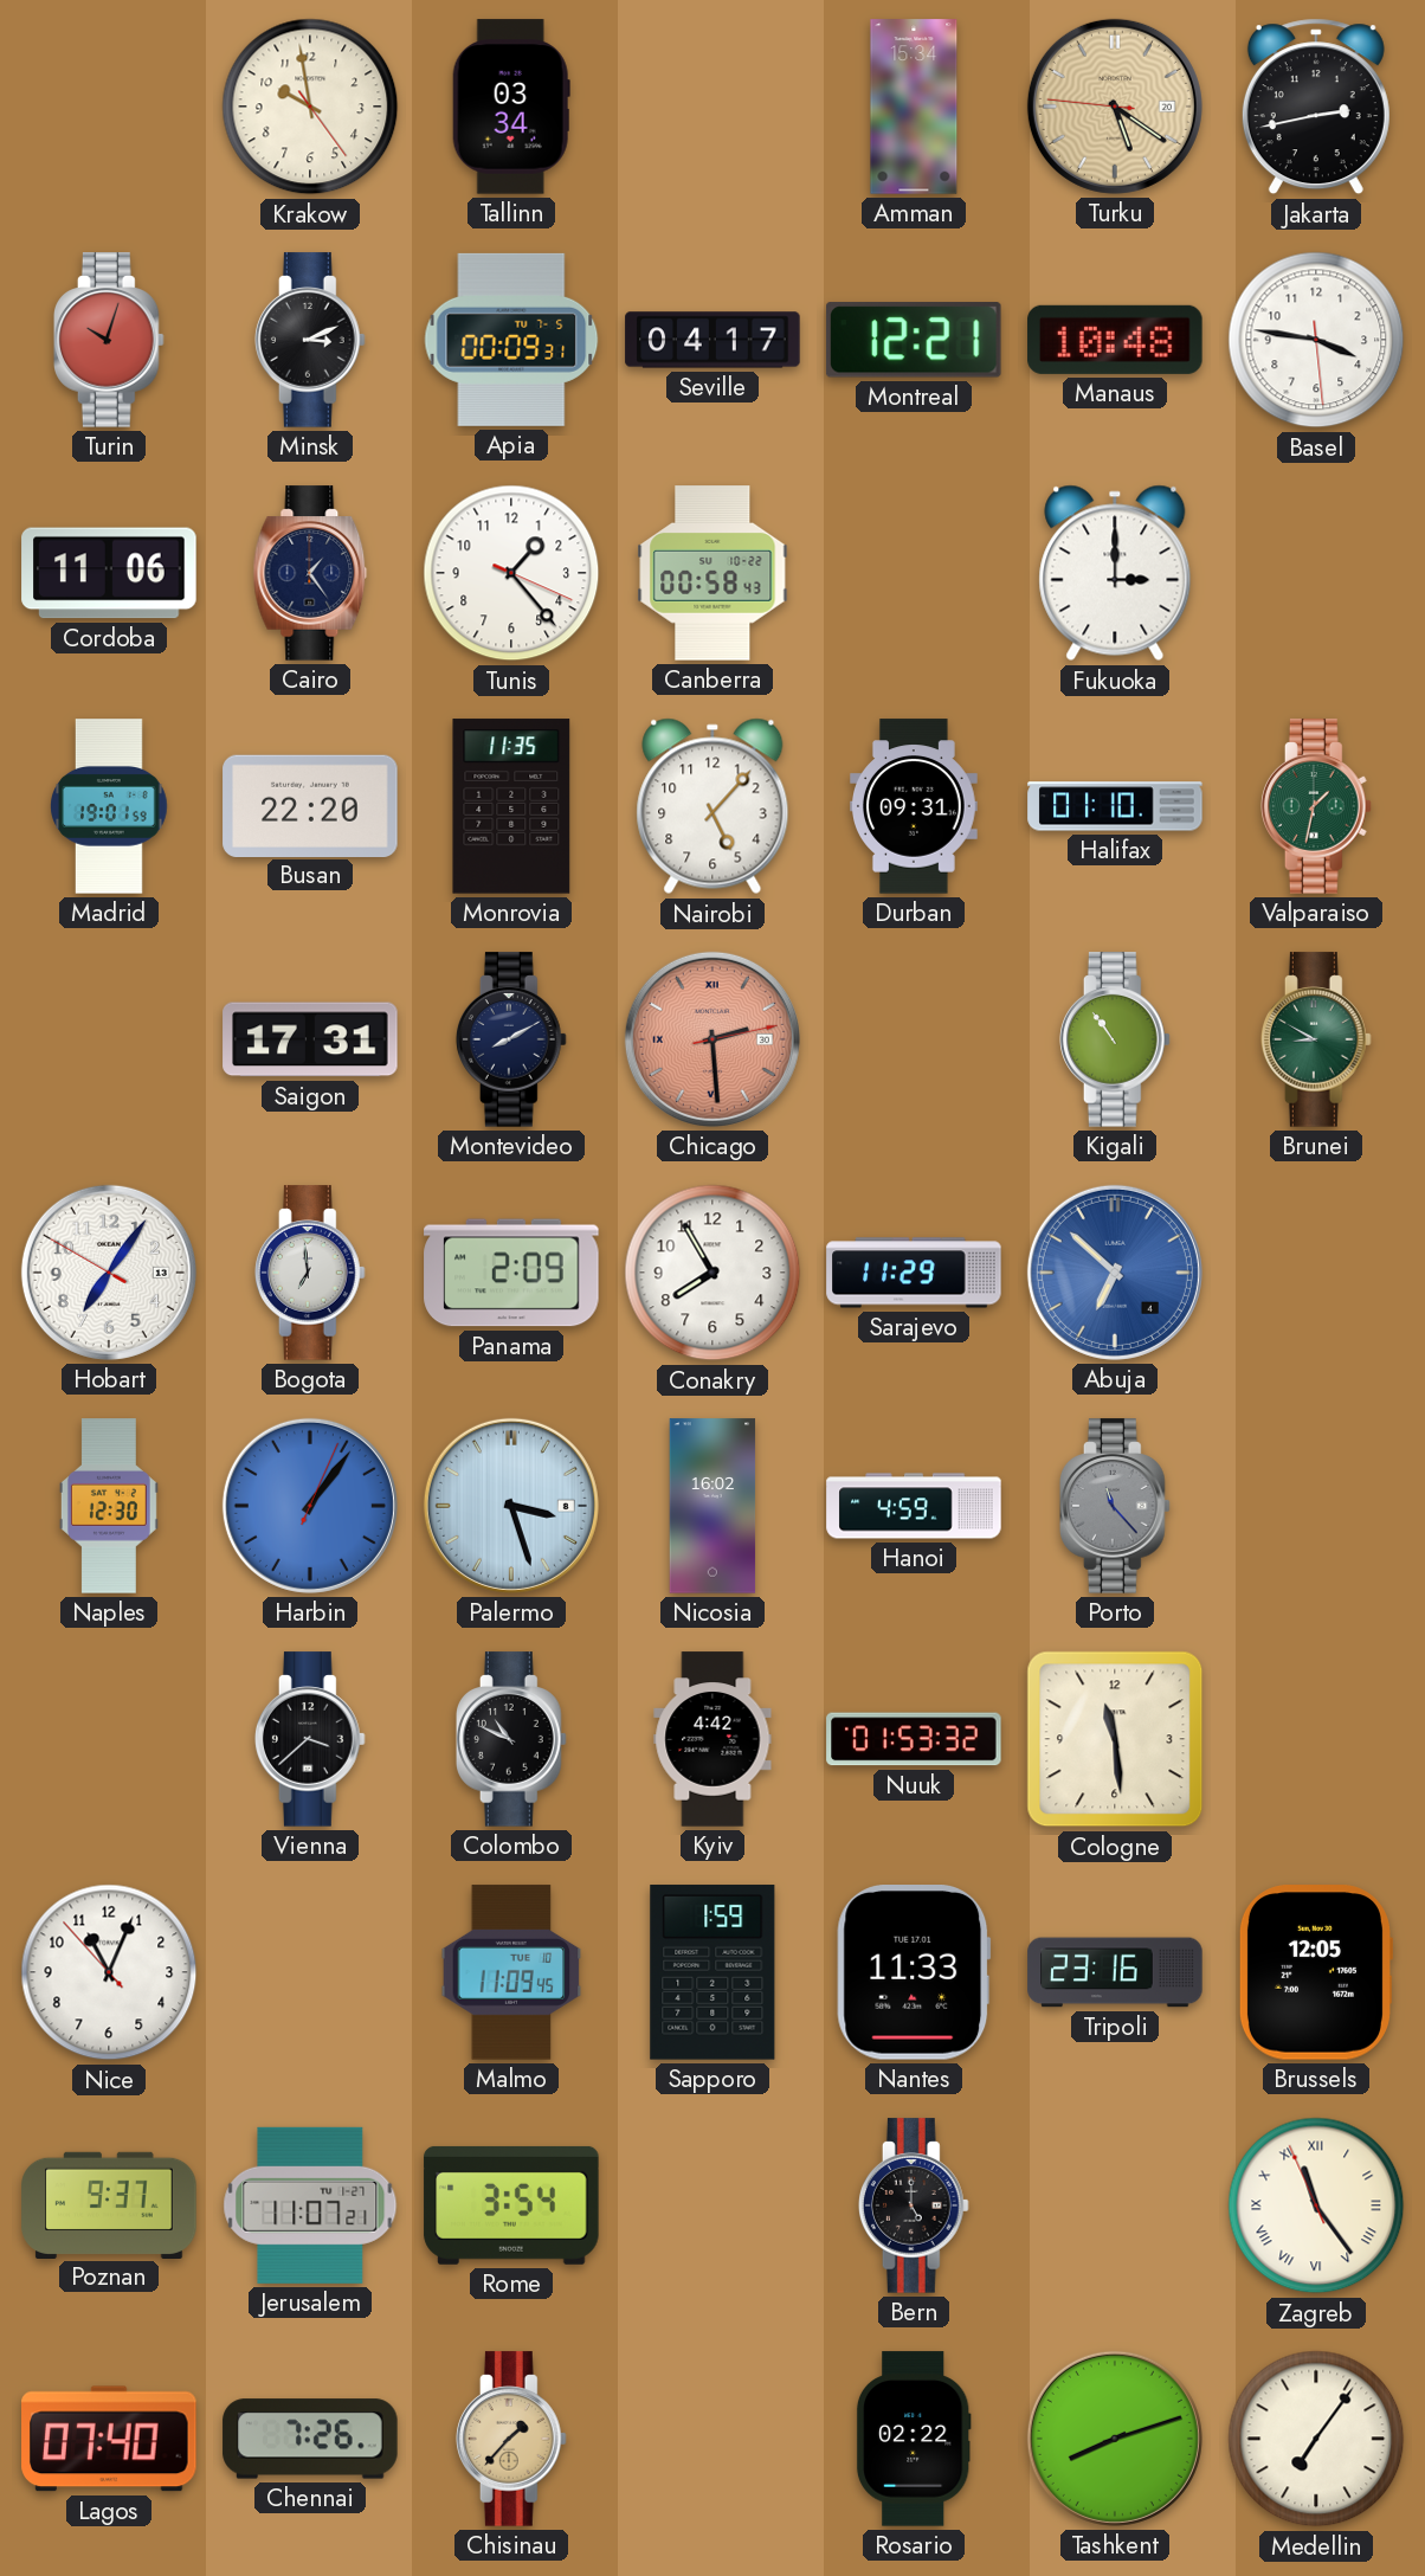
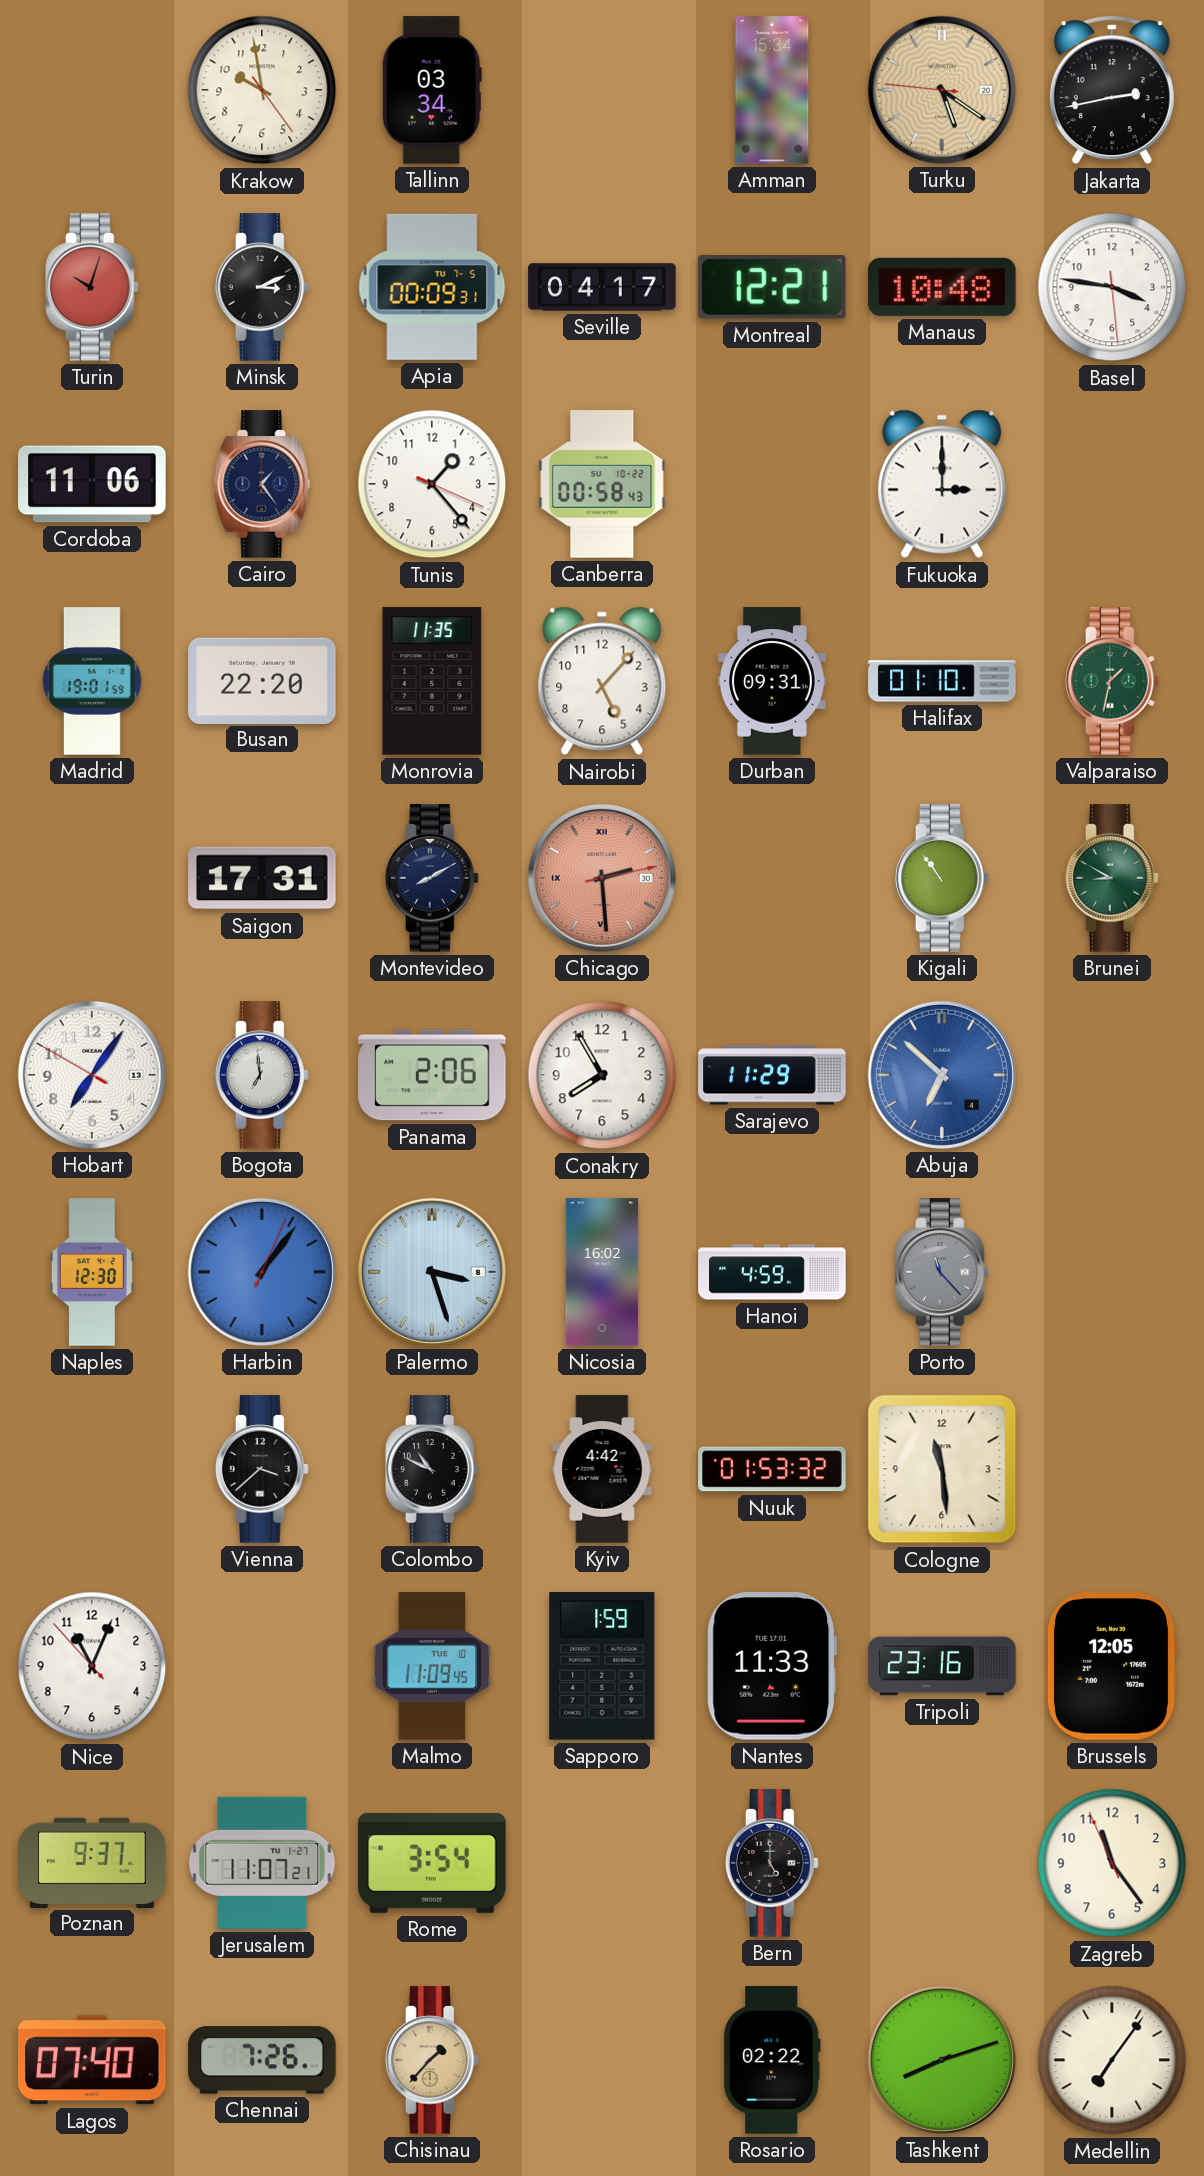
Panama: 2:09 -> 2:06
Zagreb numerals: Roman -> Arabic
